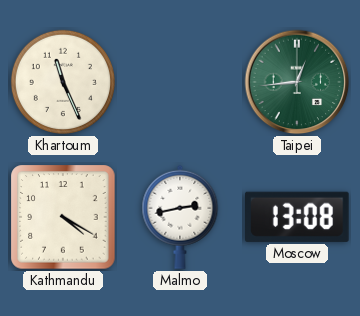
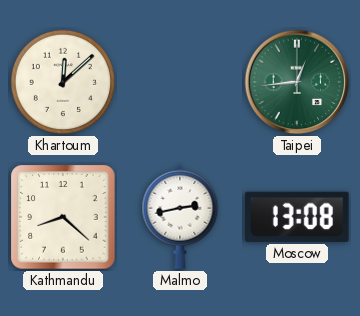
Khartoum: 11:26 -> 12:08
Kathmandu: 4:20 -> 8:22
